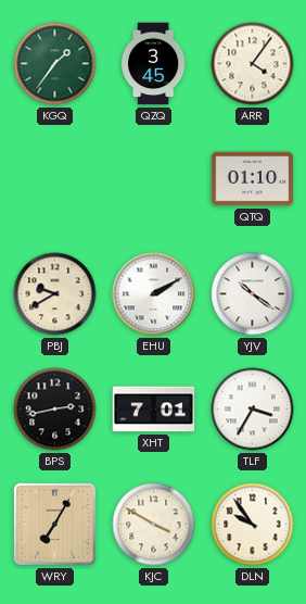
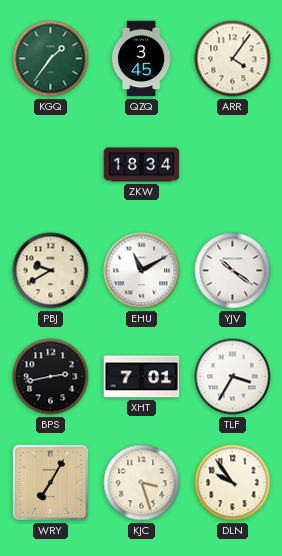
ZKW: none -> 18:34
QTQ: 01:10 -> none
EHU: 2:10 -> 11:10
KJC: 3:50 -> 3:27
